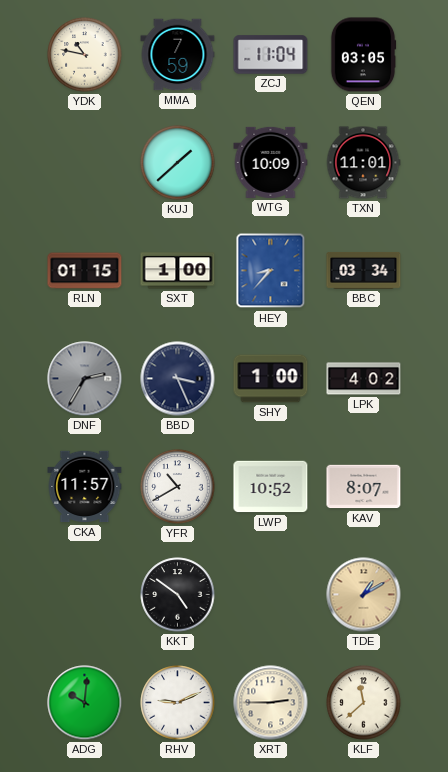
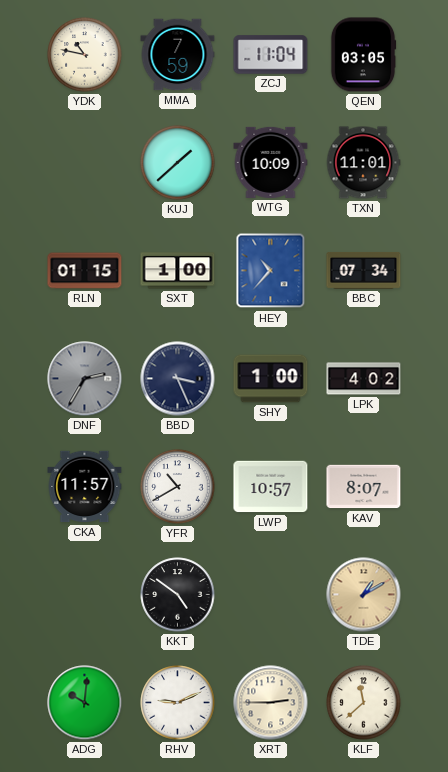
HEY: 8:37 -> 10:37
BBC: 03:34 -> 07:34
LWP: 10:52 -> 10:57
